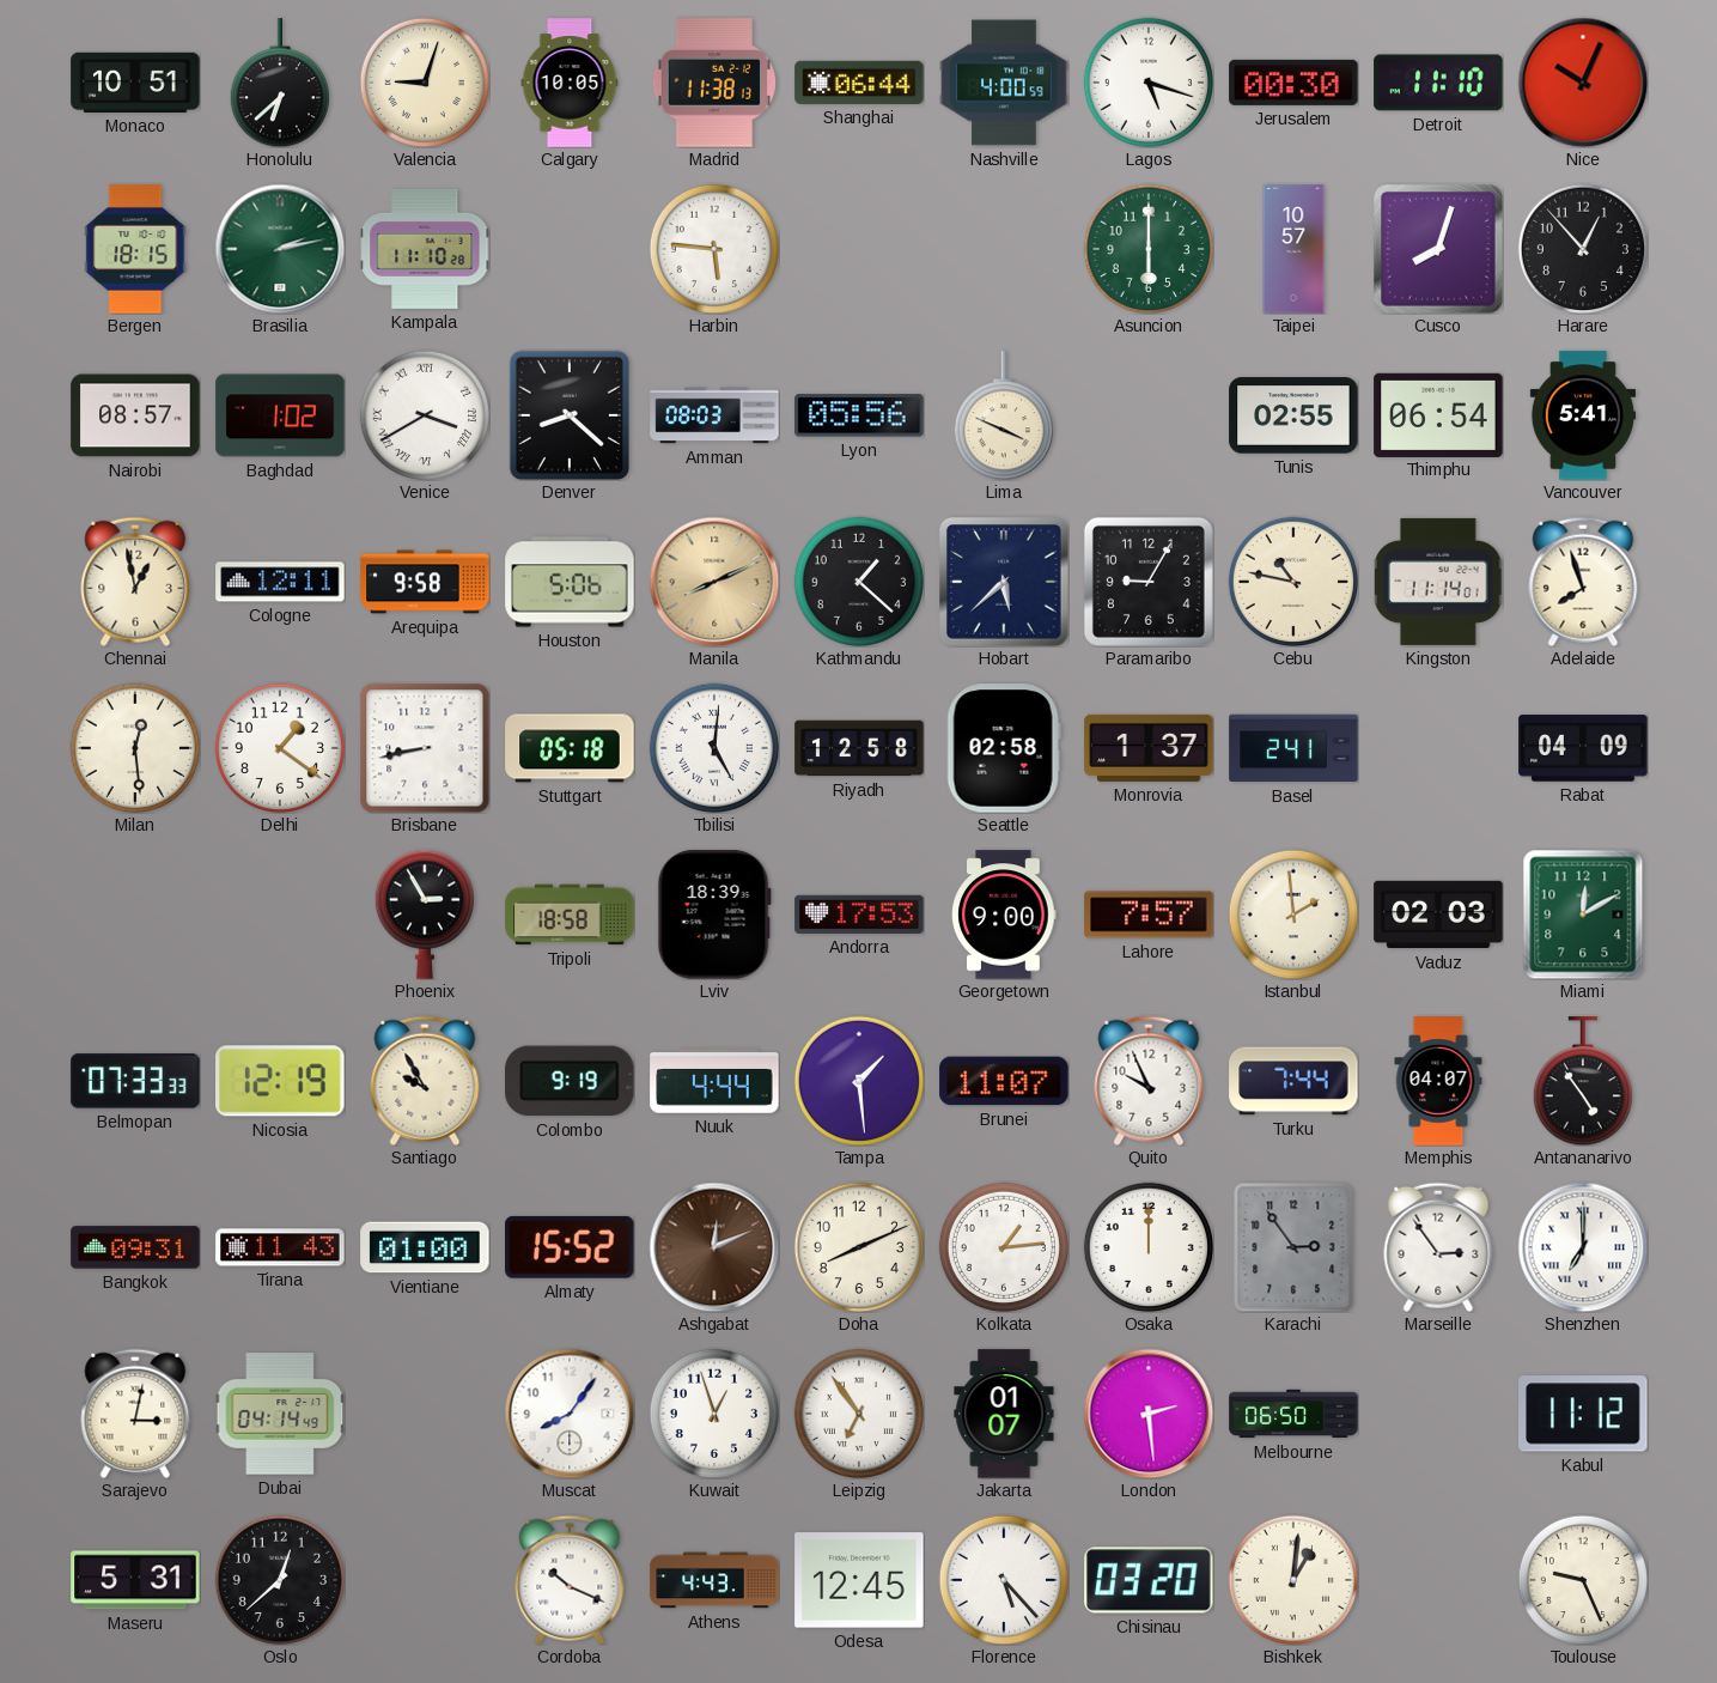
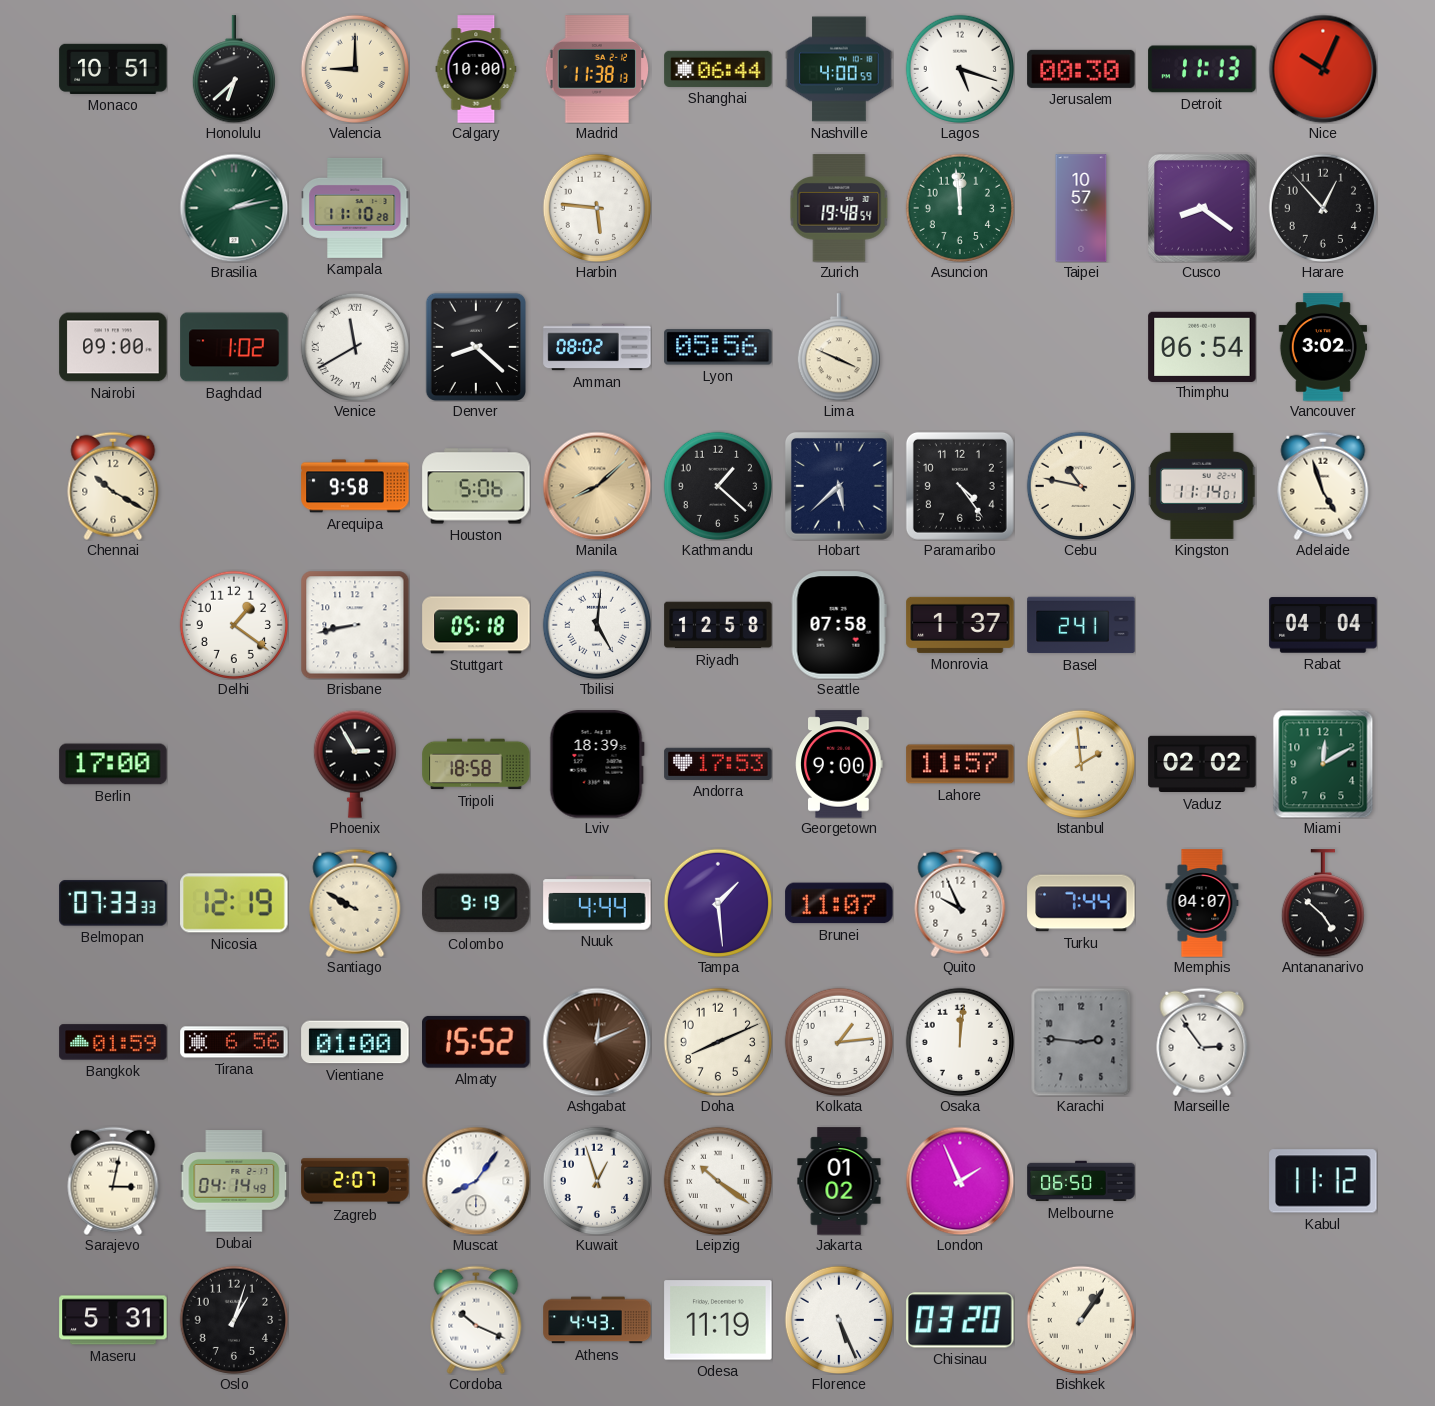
Valencia: 9:03 -> 9:00
Calgary: 10:05 -> 10:00
Detroit: 11:10 -> 11:13
Bergen: 18:15 -> none
Zurich: none -> 19:48
Asuncion: 6:00 -> 11:59
Cusco: 8:03 -> 8:21
Nairobi: 08:57 -> 09:00
Venice: 3:40 -> 11:40
Amman: 08:03 -> 08:02
Tunis: 02:55 -> none
Vancouver: 5:41 -> 3:02
Chennai: 12:58 -> 10:20
Cologne: 12:11 -> none
Manila: 8:11 -> 8:08
Paramaribo: 9:05 -> 4:24
Adelaide: 7:57 -> 4:57
Milan: 12:29 -> none
Seattle: 02:58 -> 07:58
Rabat: 04:09 -> 04:04
Berlin: none -> 17:00
Lahore: 7:57 -> 11:57
Vaduz: 02:03 -> 02:02
Santiago: 9:55 -> 9:50
Antananarivo: 4:54 -> 4:52
Bangkok: 09:31 -> 01:59
Tirana: 11:43 -> 6:56
Osaka: 12:00 -> 12:01
Karachi: 2:54 -> 2:46
Shenzhen: 7:00 -> none
Zagreb: none -> 2:07
Leipzig: 6:54 -> 10:21
Jakarta: 01:07 -> 01:02
London: 2:29 -> 1:56
Oslo: 12:38 -> 1:03
Odesa: 12:45 -> 11:19
Florence: 5:23 -> 5:26
Bishkek: 1:01 -> 1:06
Toulouse: 9:26 -> none
